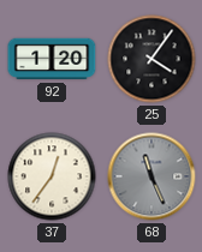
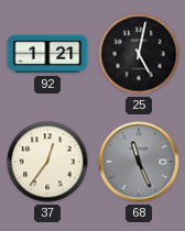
92: 1:20 -> 1:21
25: 4:06 -> 5:02
